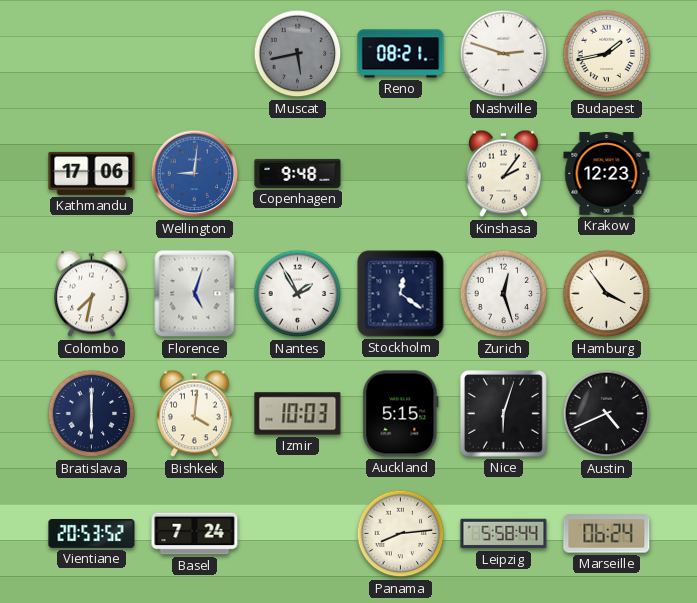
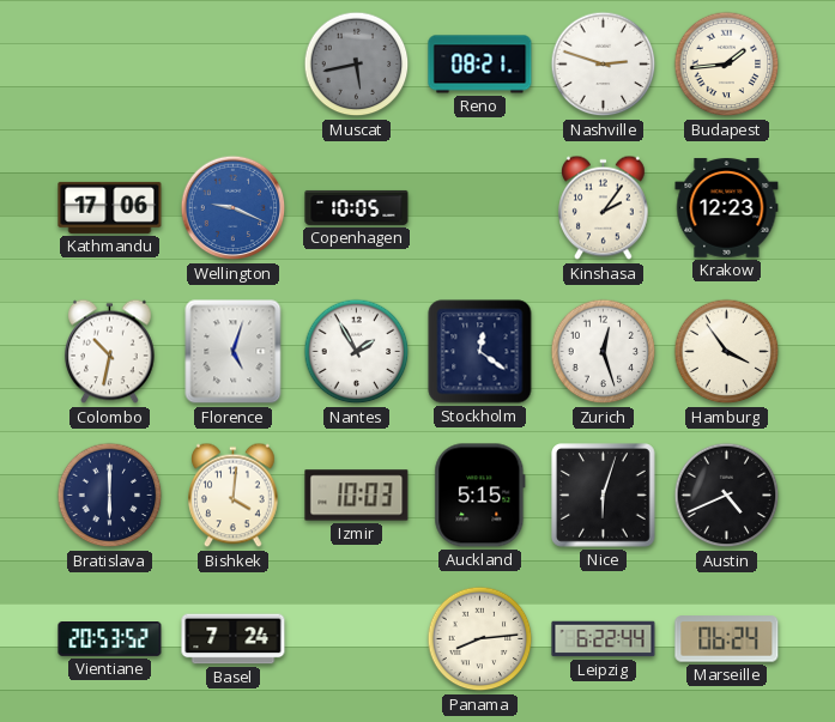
Budapest: 1:43 -> 1:44
Wellington: 9:01 -> 9:19
Copenhagen: 9:48 -> 10:05
Colombo: 7:32 -> 10:32
Leipzig: 5:58 -> 6:22
